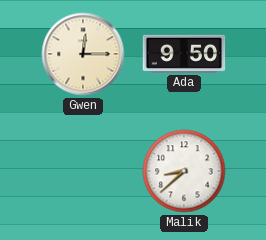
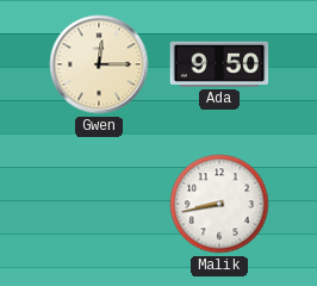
Malik: 8:38 -> 8:43
